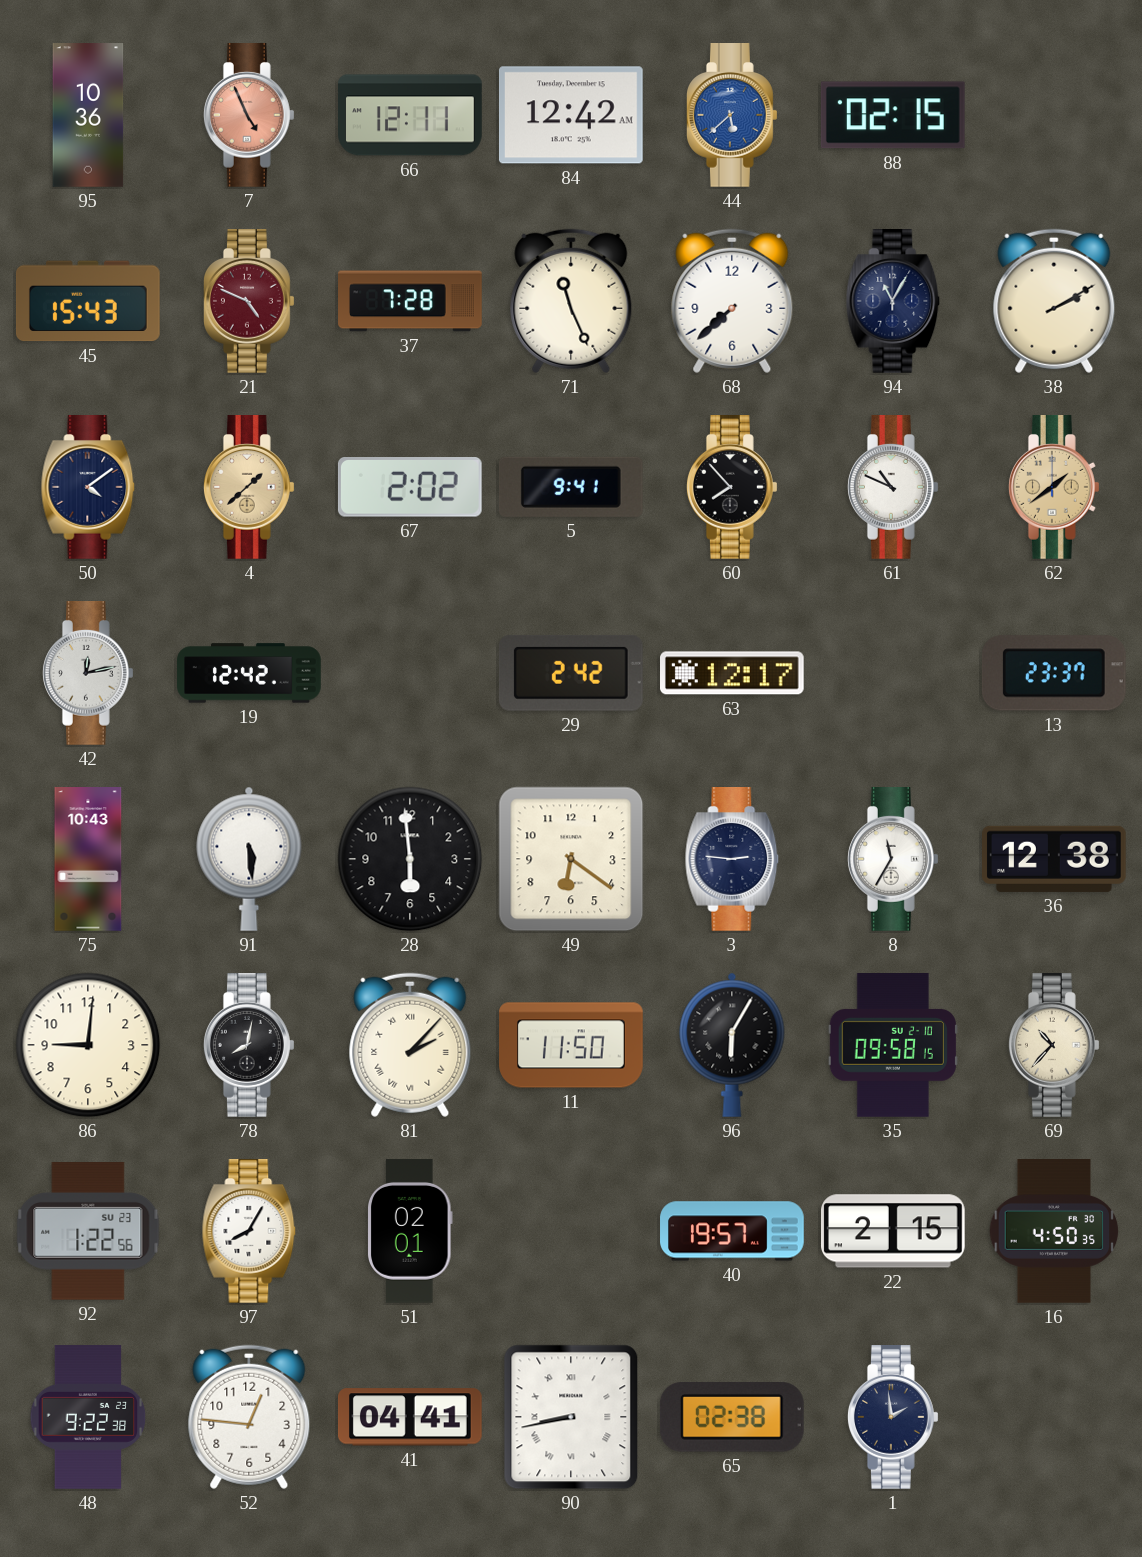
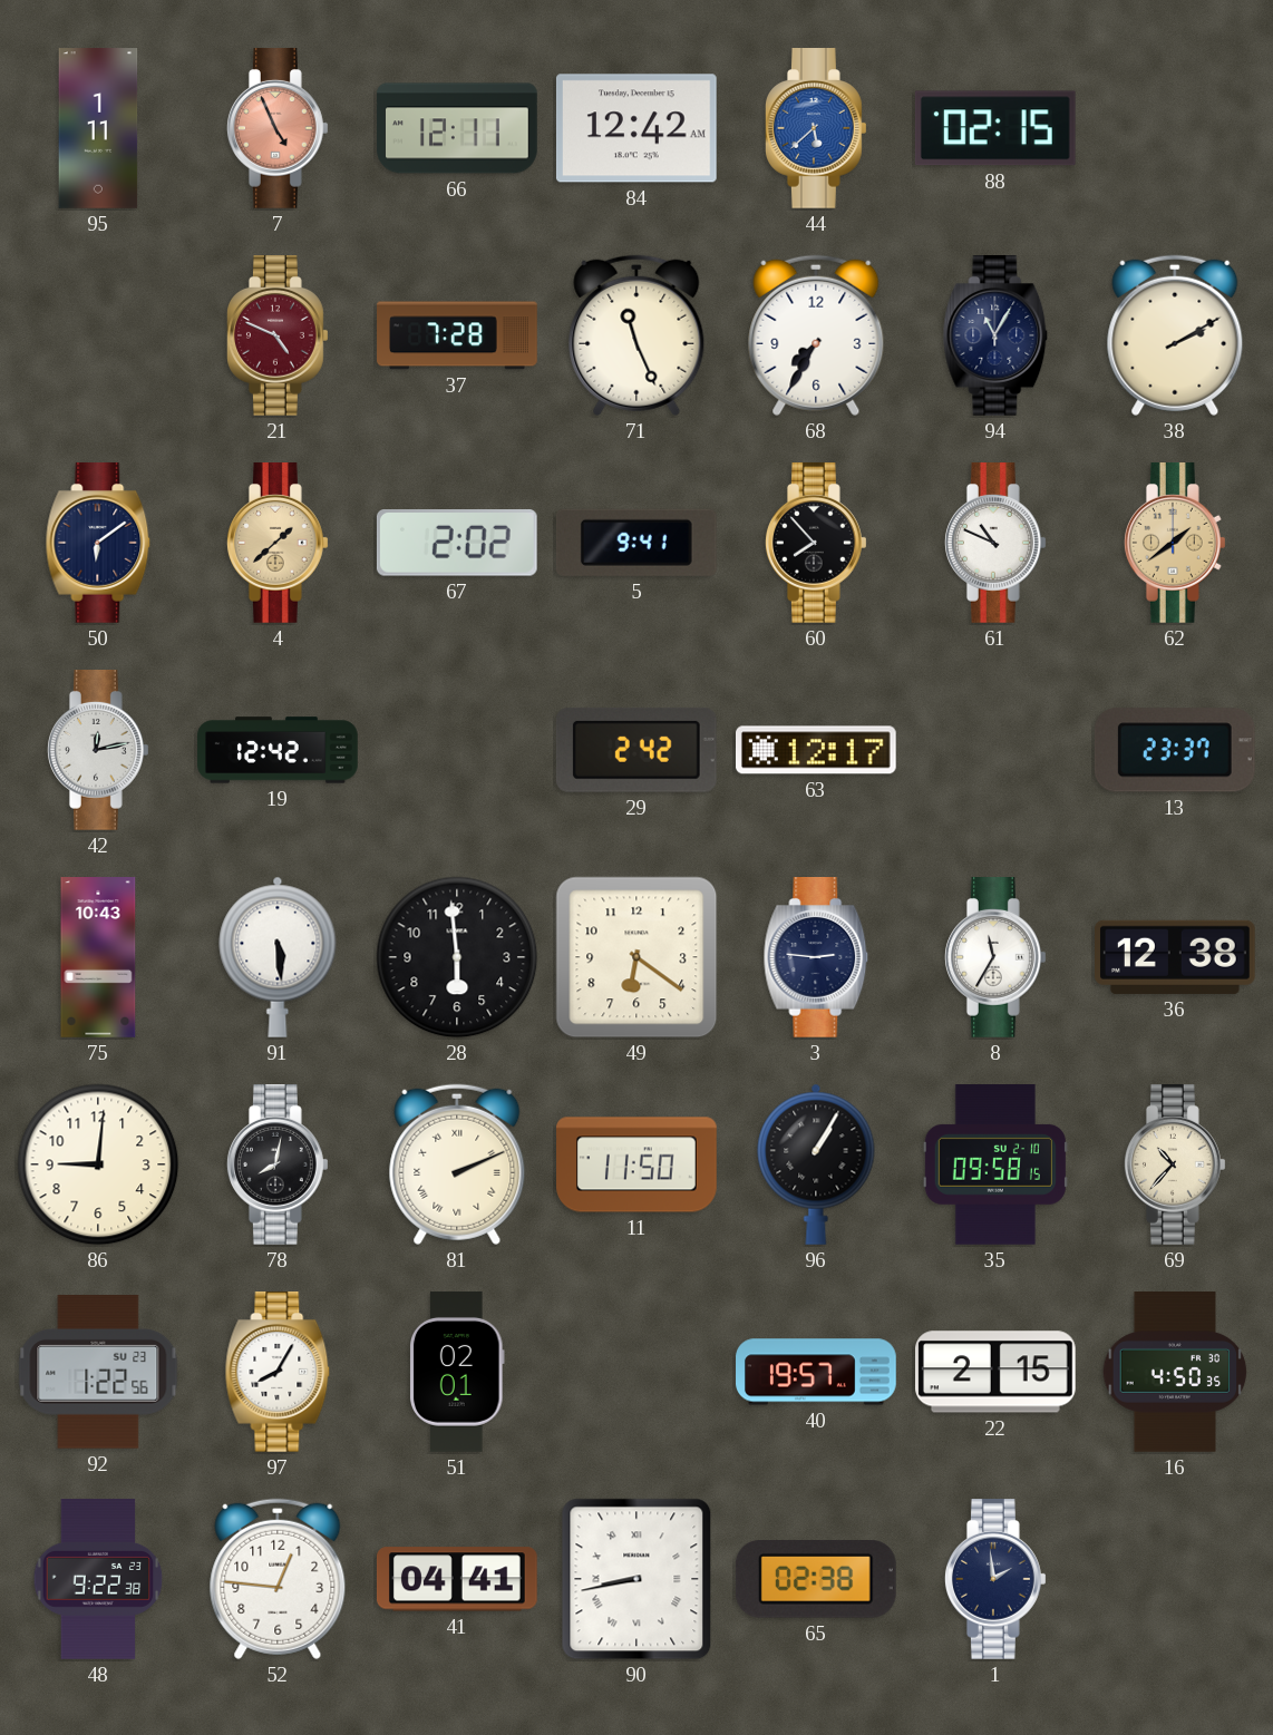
95: 10:36 -> 1:11
45: 15:43 -> none
68: 7:38 -> 7:35
50: 4:09 -> 6:09
81: 2:07 -> 2:11
96: 6:05 -> 1:05
